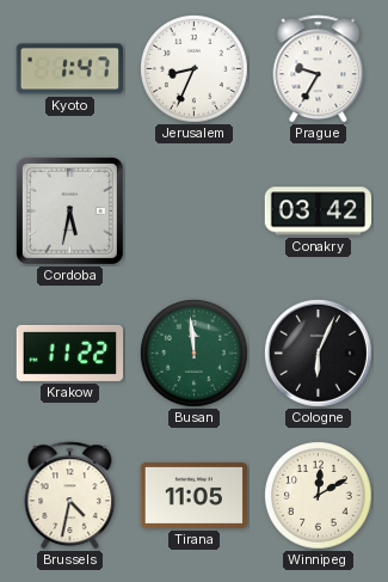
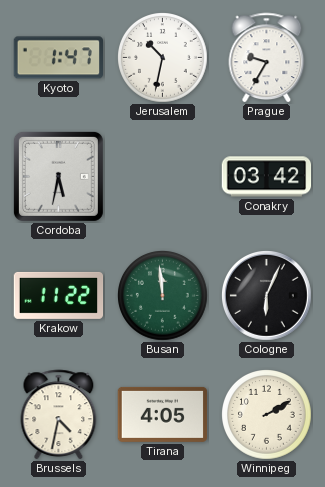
Jerusalem: 8:34 -> 10:32
Tirana: 11:05 -> 4:05
Winnipeg: 12:10 -> 2:10
